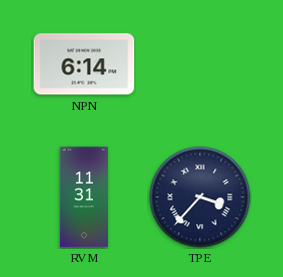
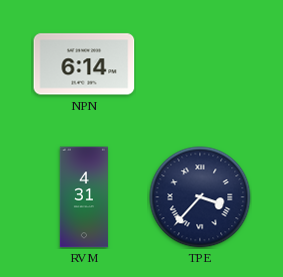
RVM: 11:31 -> 4:31
